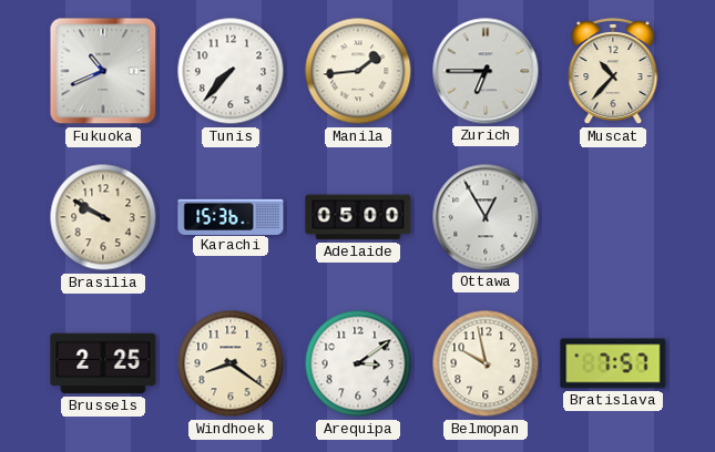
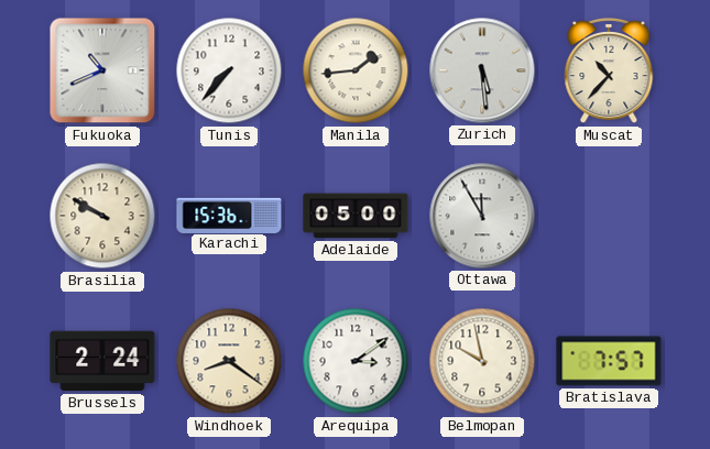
Zurich: 6:45 -> 5:29
Ottawa: 12:55 -> 11:55
Brussels: 2:25 -> 2:24
